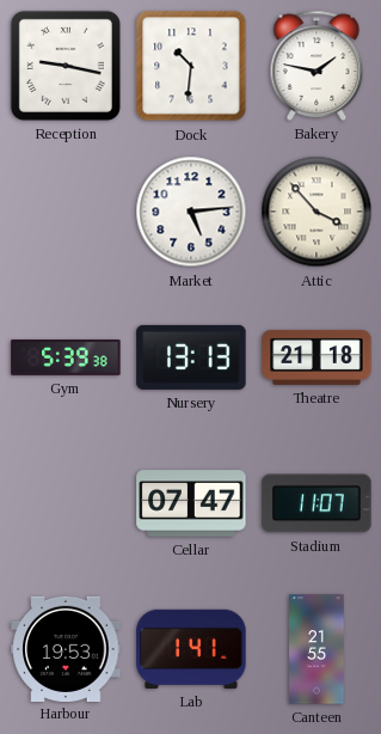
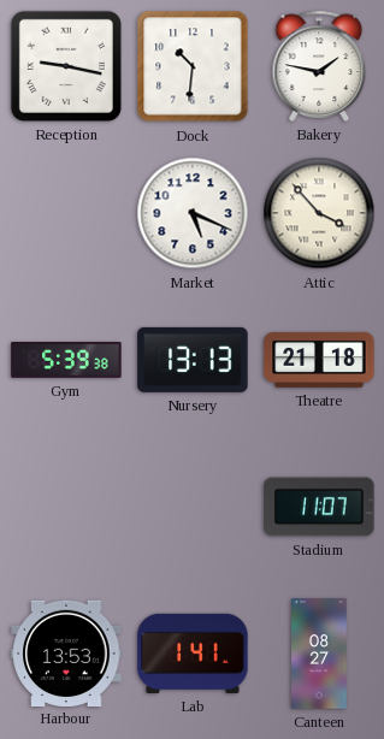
Market: 5:14 -> 5:19
Cellar: 07:47 -> none
Harbour: 19:53 -> 13:53
Canteen: 21:55 -> 08:27
